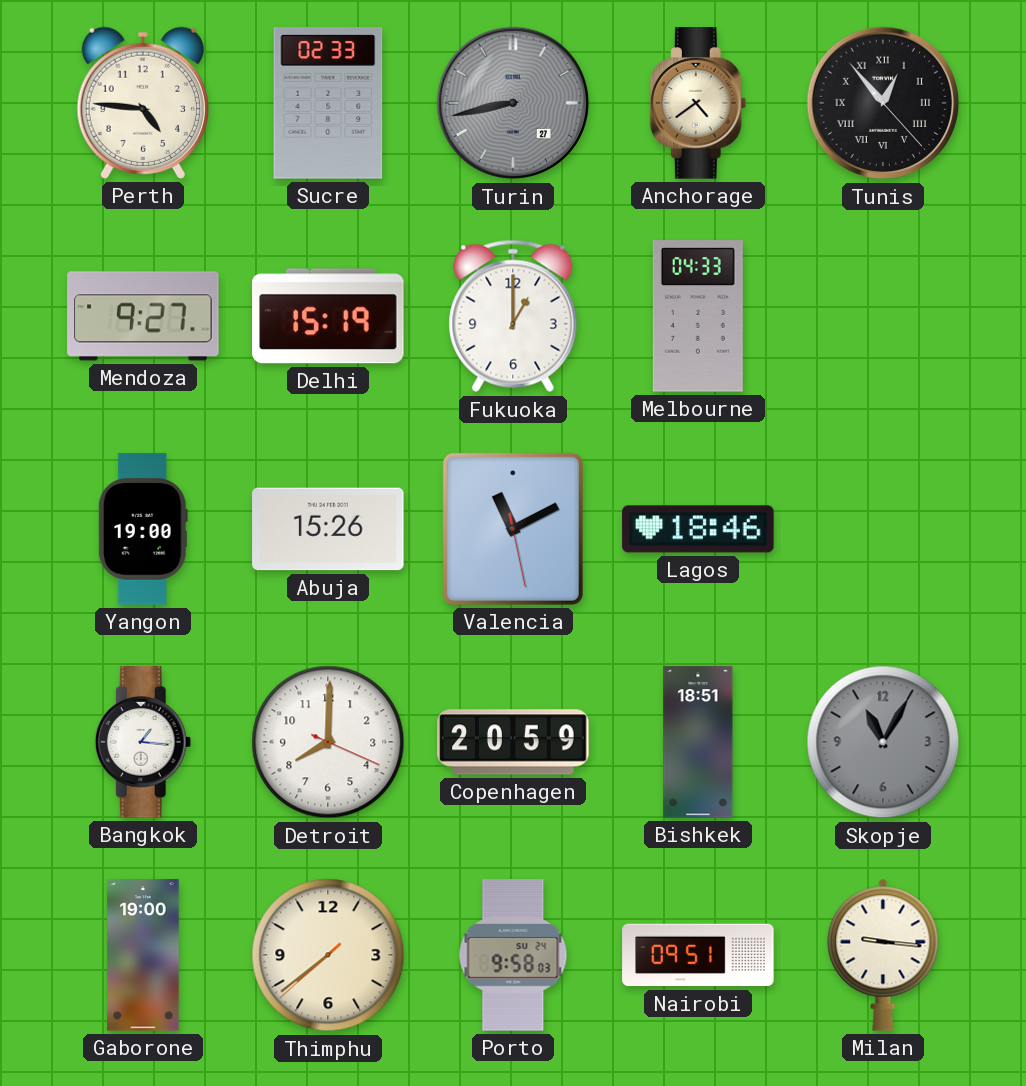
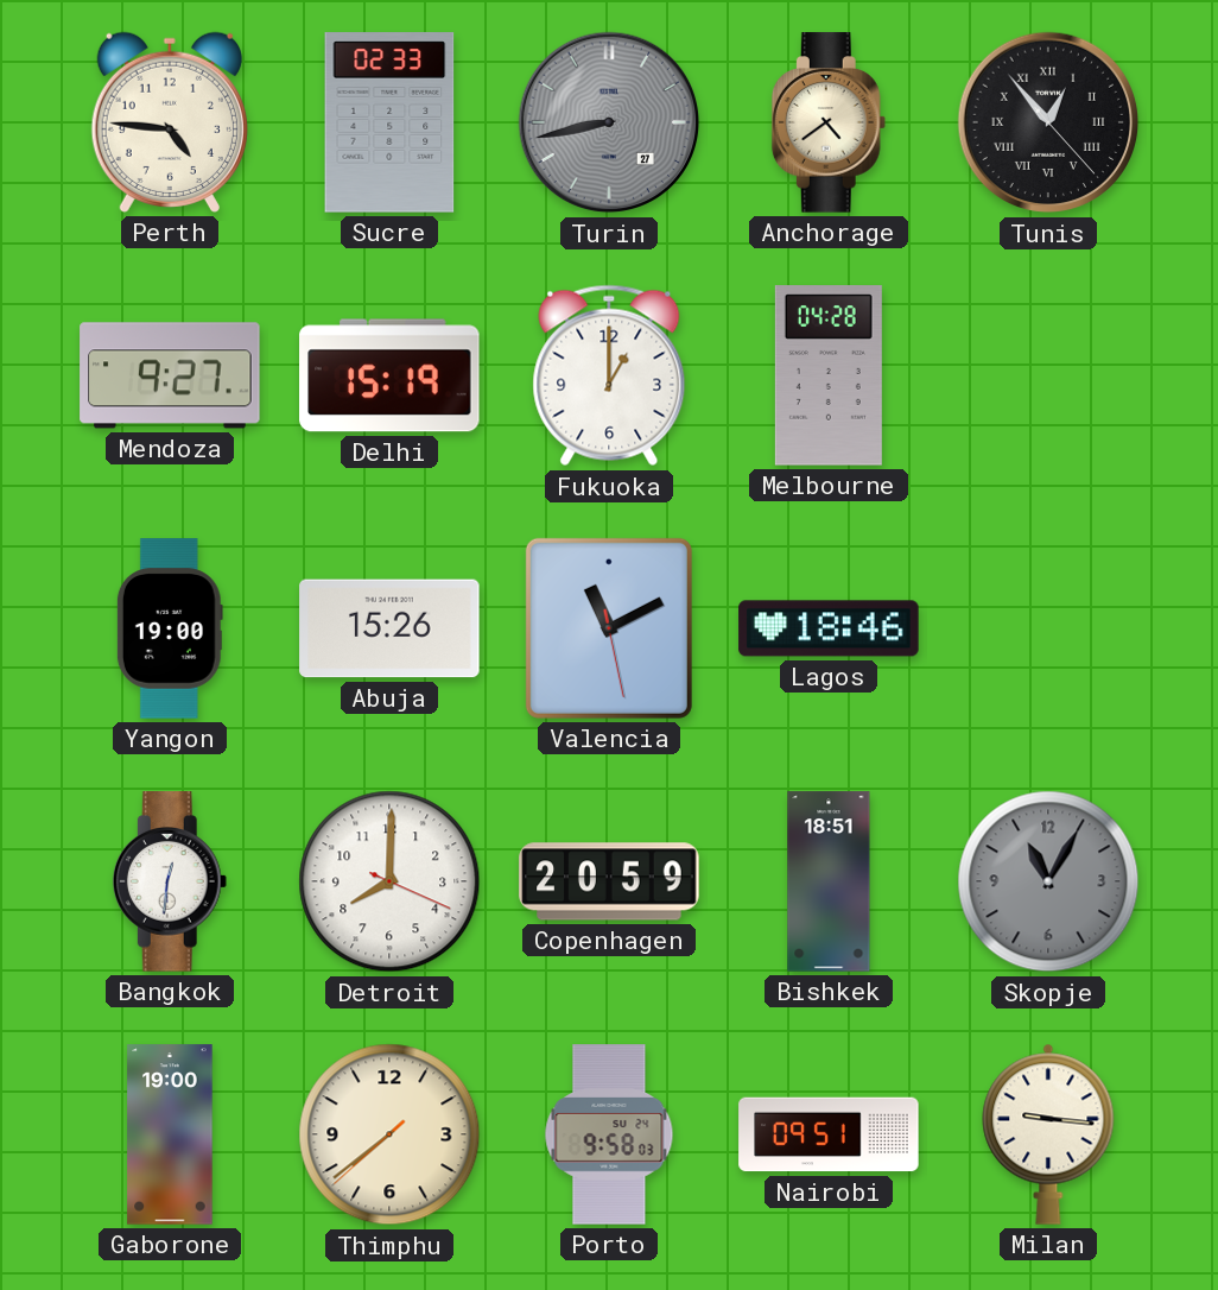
Melbourne: 04:33 -> 04:28
Bangkok: 1:16 -> 12:31
